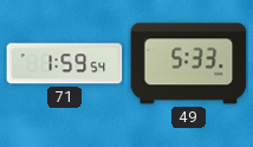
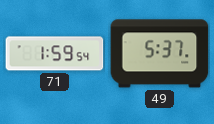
49: 5:33 -> 5:37
